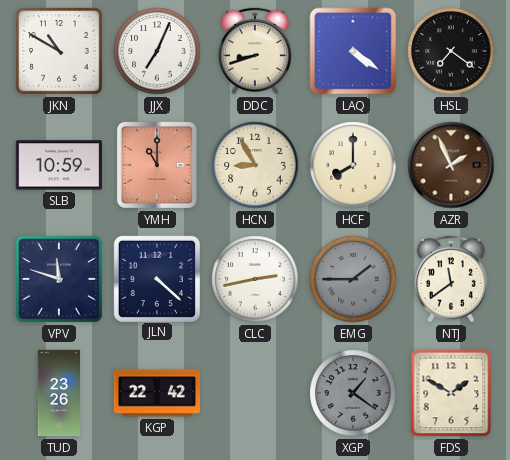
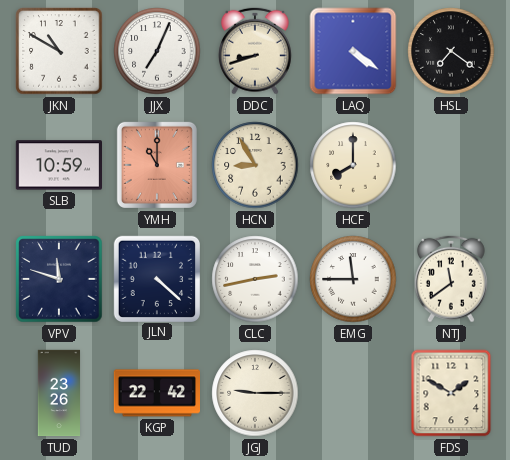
AZR: 1:56 -> none
EMG: 1:45 -> 11:45
EMG dial: grey -> white
JGJ: none -> 9:15
XGP: 1:21 -> none
